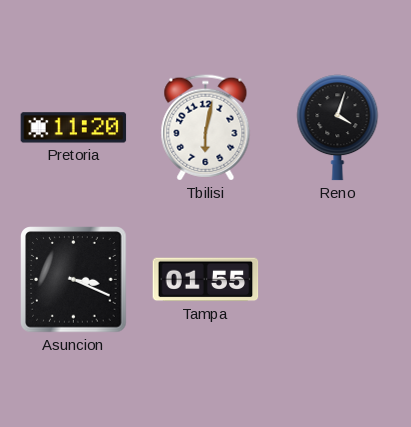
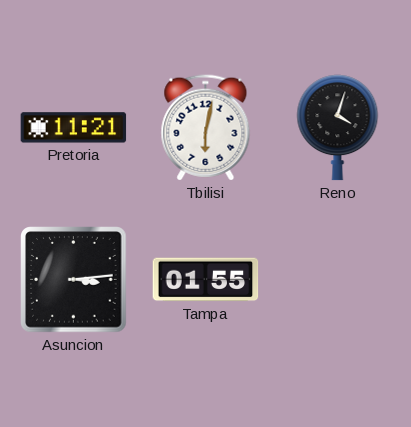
Pretoria: 11:20 -> 11:21
Asuncion: 3:19 -> 3:14
